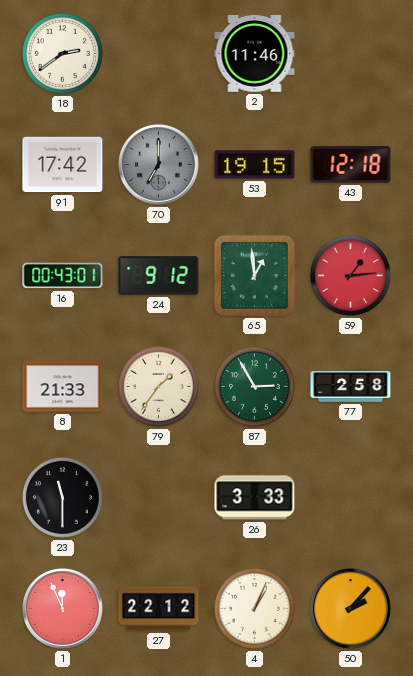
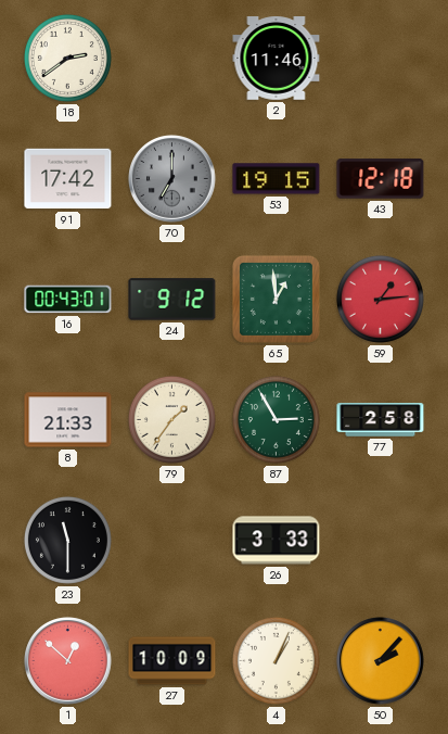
1: 11:56 -> 12:52
27: 22:12 -> 10:09
